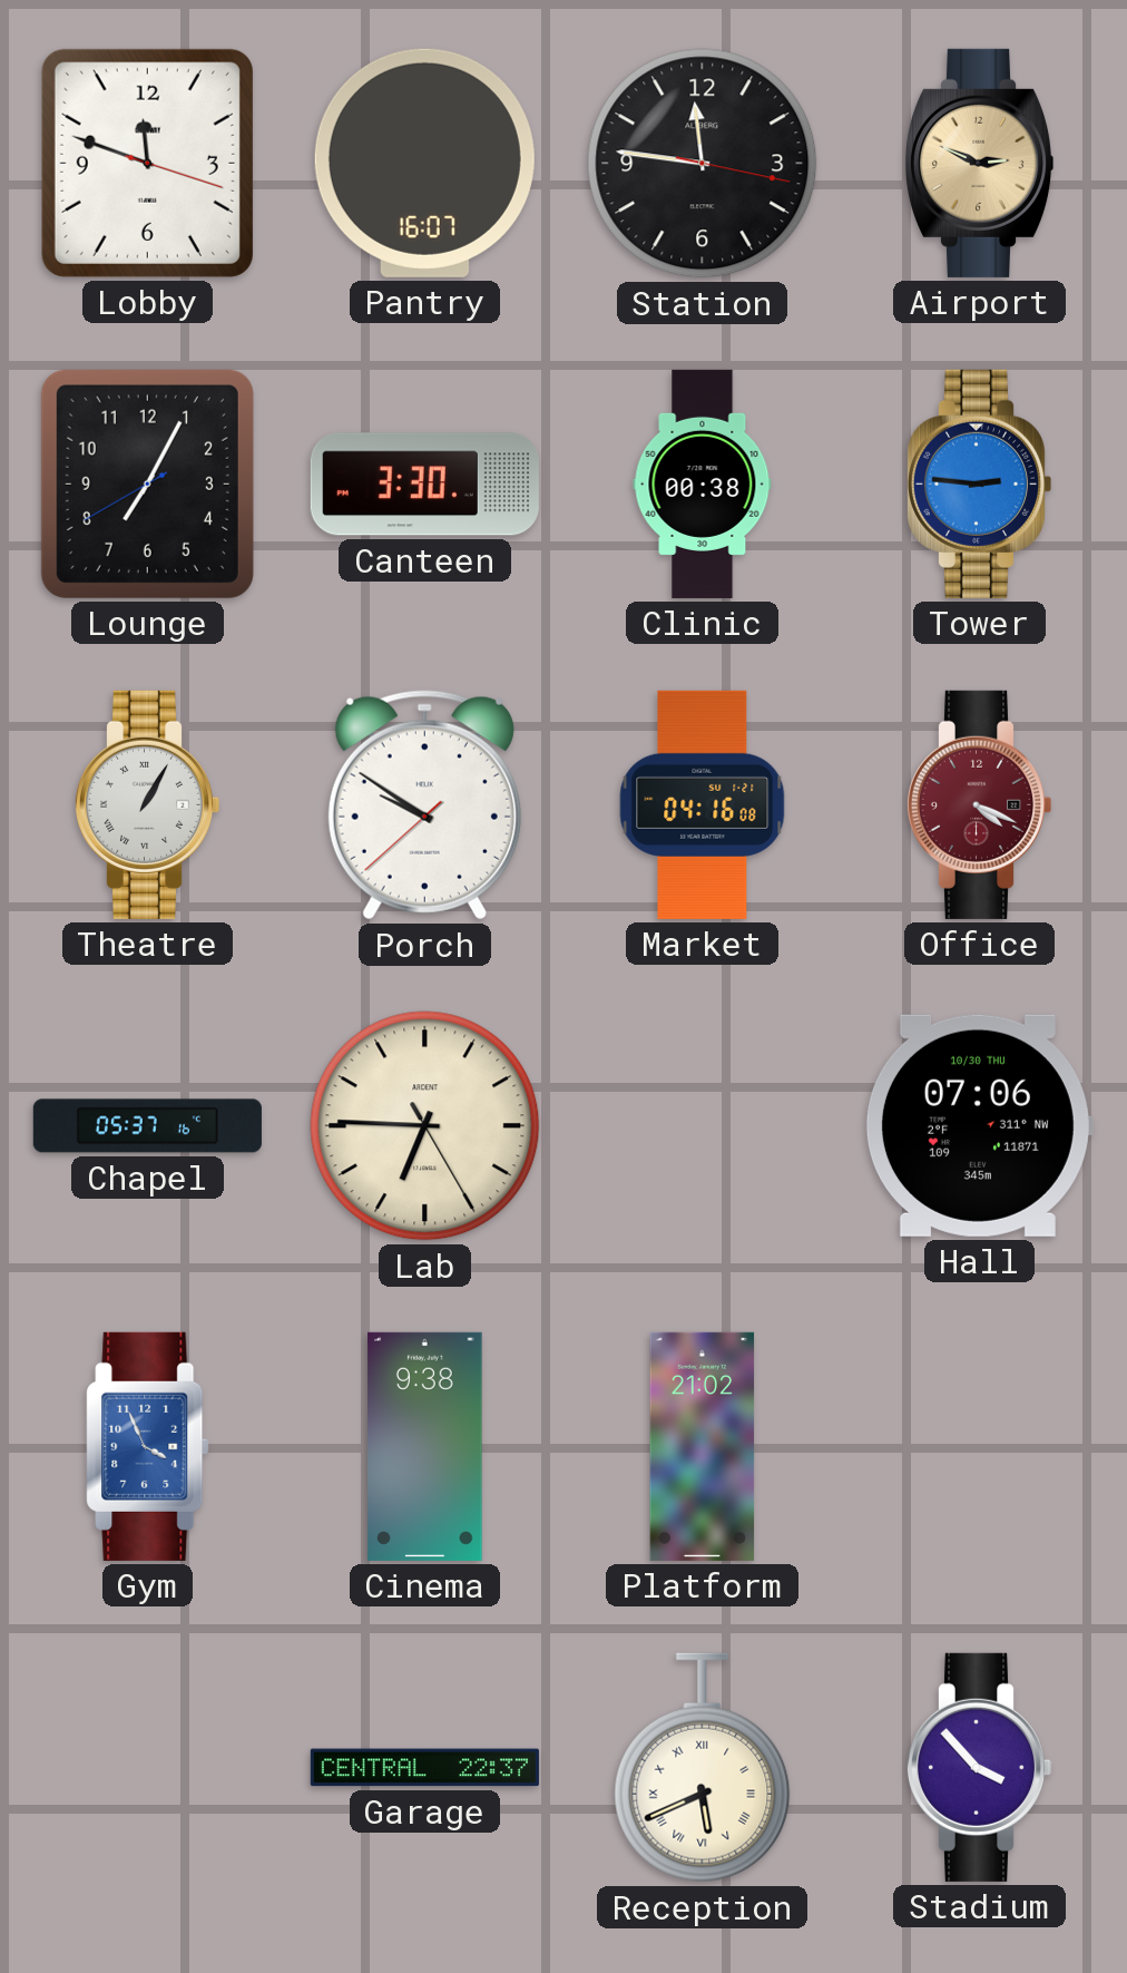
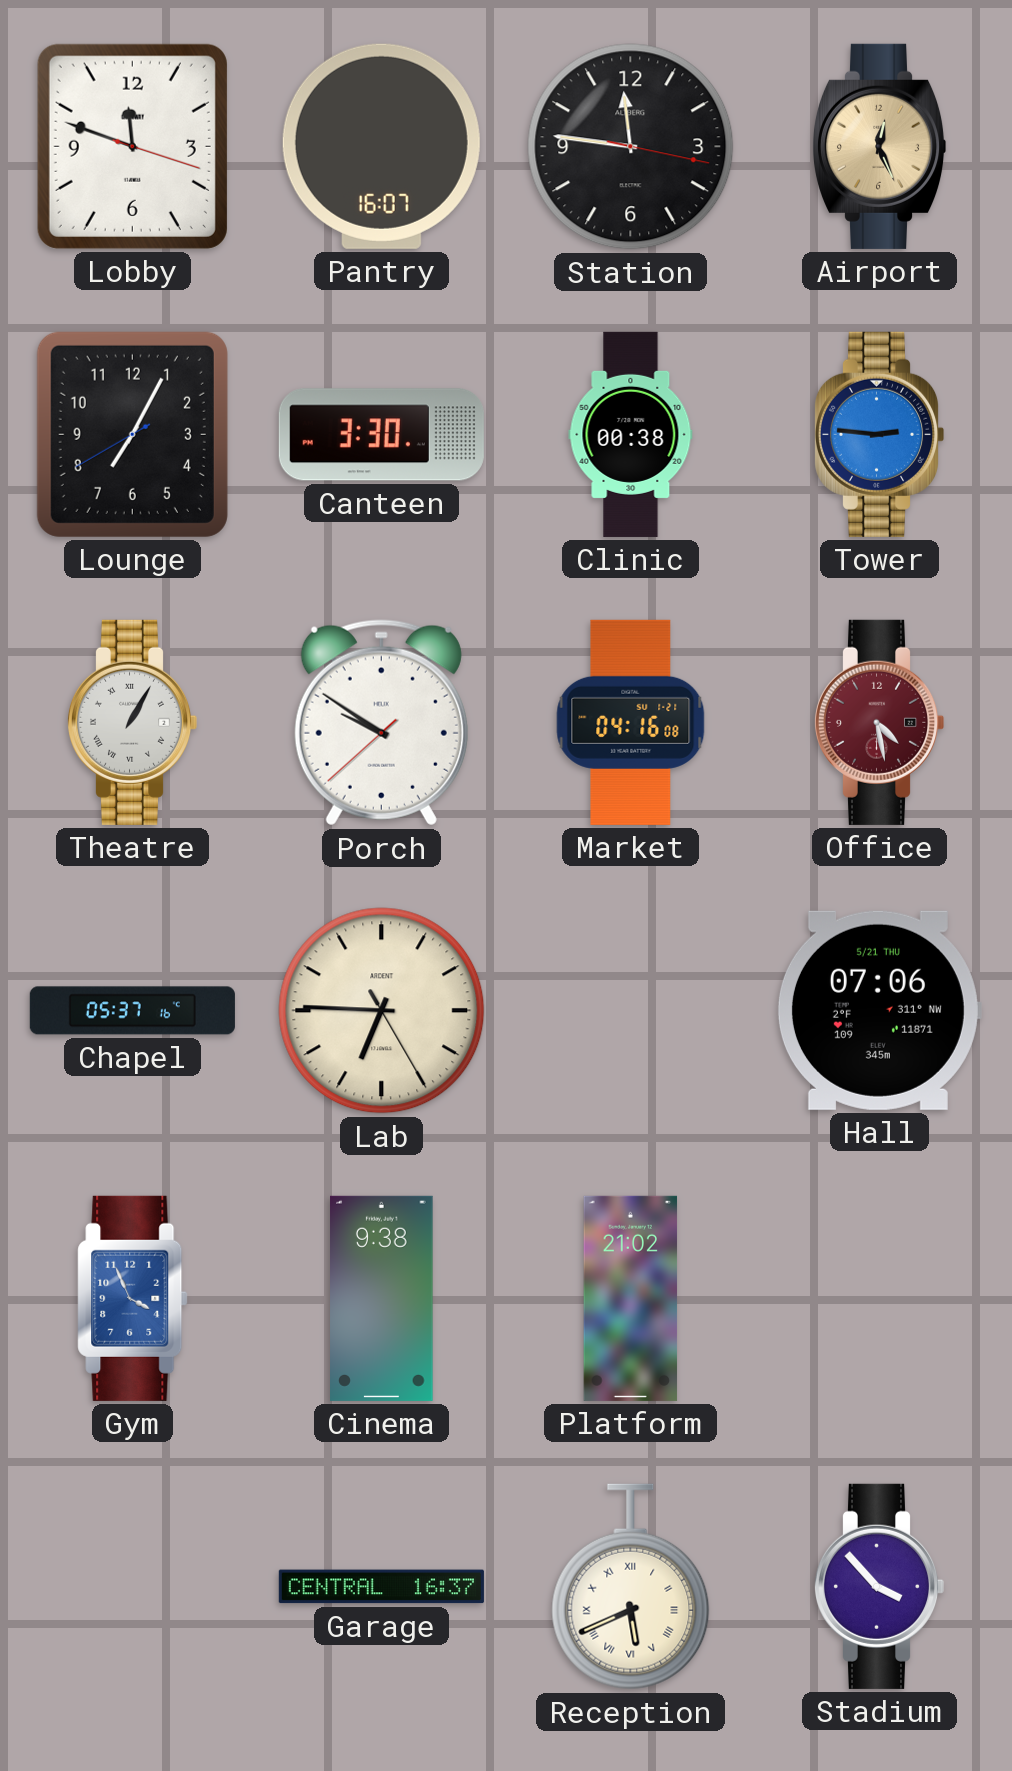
Airport: 2:49 -> 12:26
Office: 4:19 -> 4:28
Hall date: 10/30 THU -> 5/21 THU
Garage: 22:37 -> 16:37
